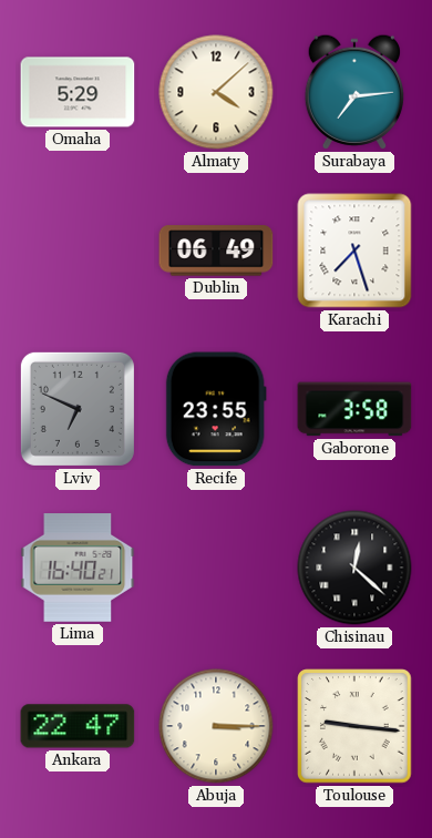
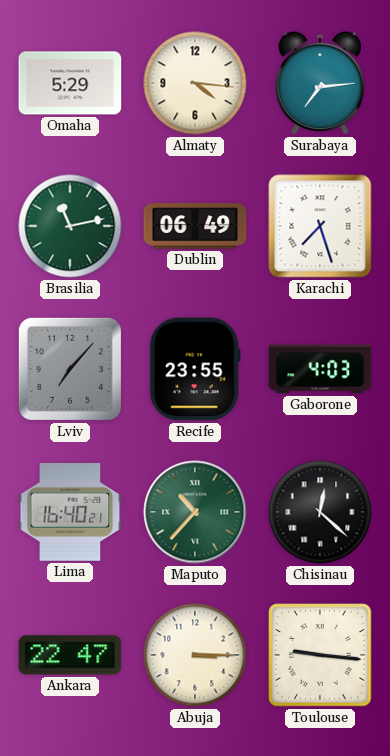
Almaty: 4:08 -> 4:16
Brasilia: none -> 11:13
Lviv: 6:49 -> 7:07
Gaborone: 3:58 -> 4:03
Maputo: none -> 10:37
